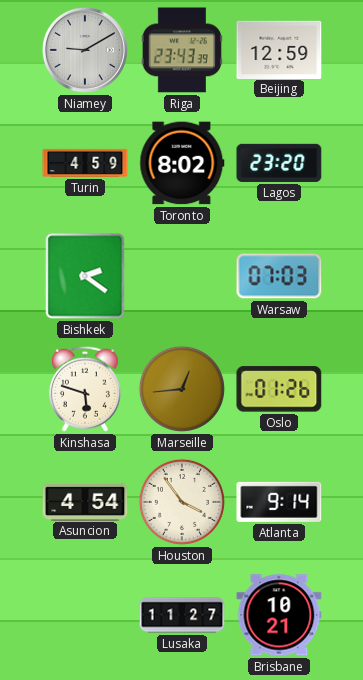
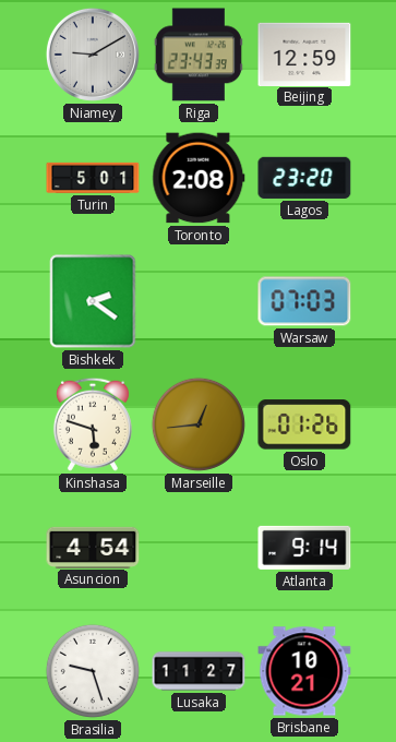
Turin: 4:59 -> 5:01
Toronto: 8:02 -> 2:08
Houston: 3:54 -> none
Brasilia: none -> 9:27
